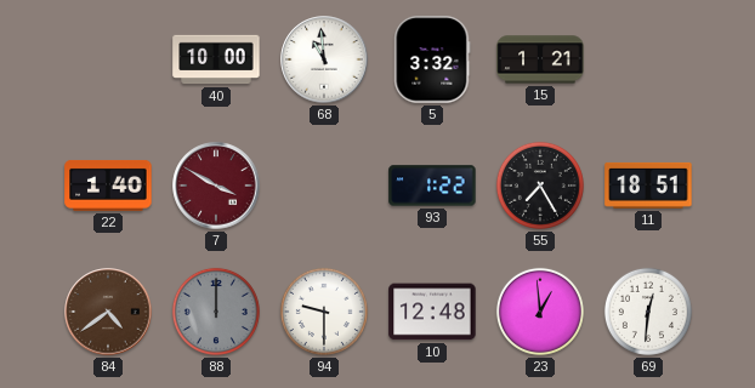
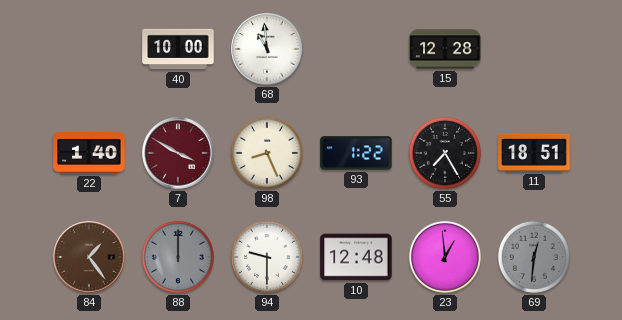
5: 3:32 -> none
15: 1:21 -> 12:28
98: none -> 8:26
84: 4:39 -> 1:24
69 dial: white -> grey
